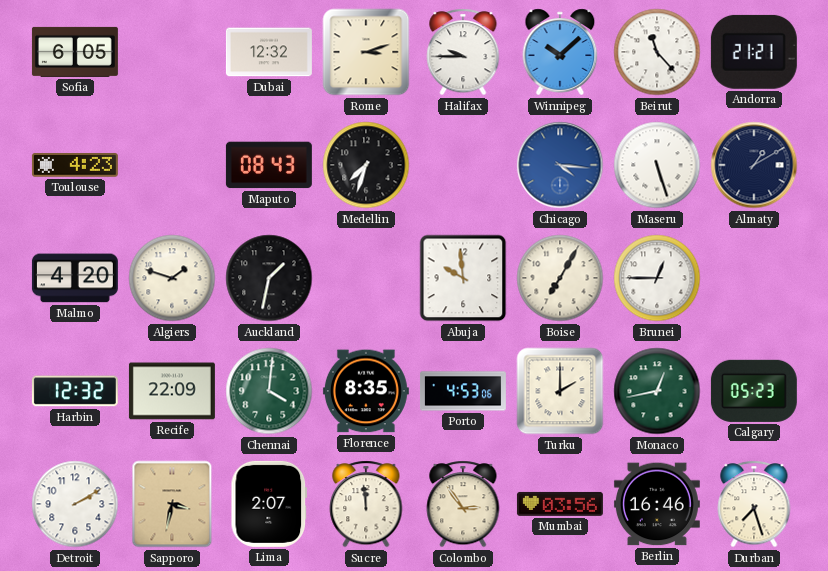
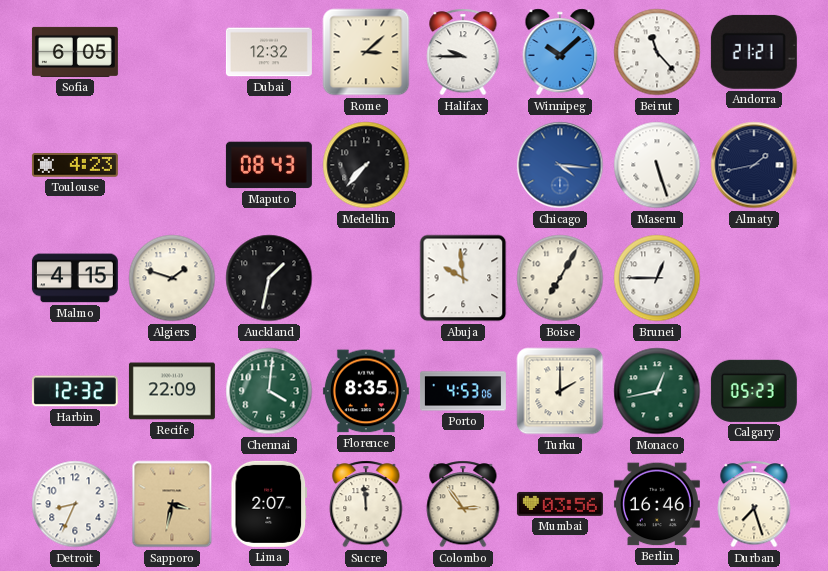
Rome: 3:12 -> 3:08
Medellin: 7:33 -> 7:37
Almaty: 1:10 -> 1:43
Malmo: 4:20 -> 4:15
Detroit: 2:10 -> 8:34
